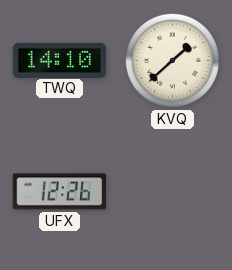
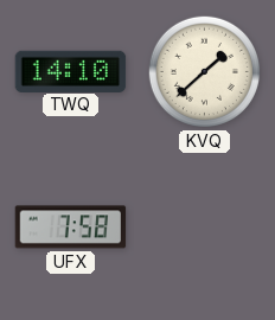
UFX: 12:26 -> 7:58
